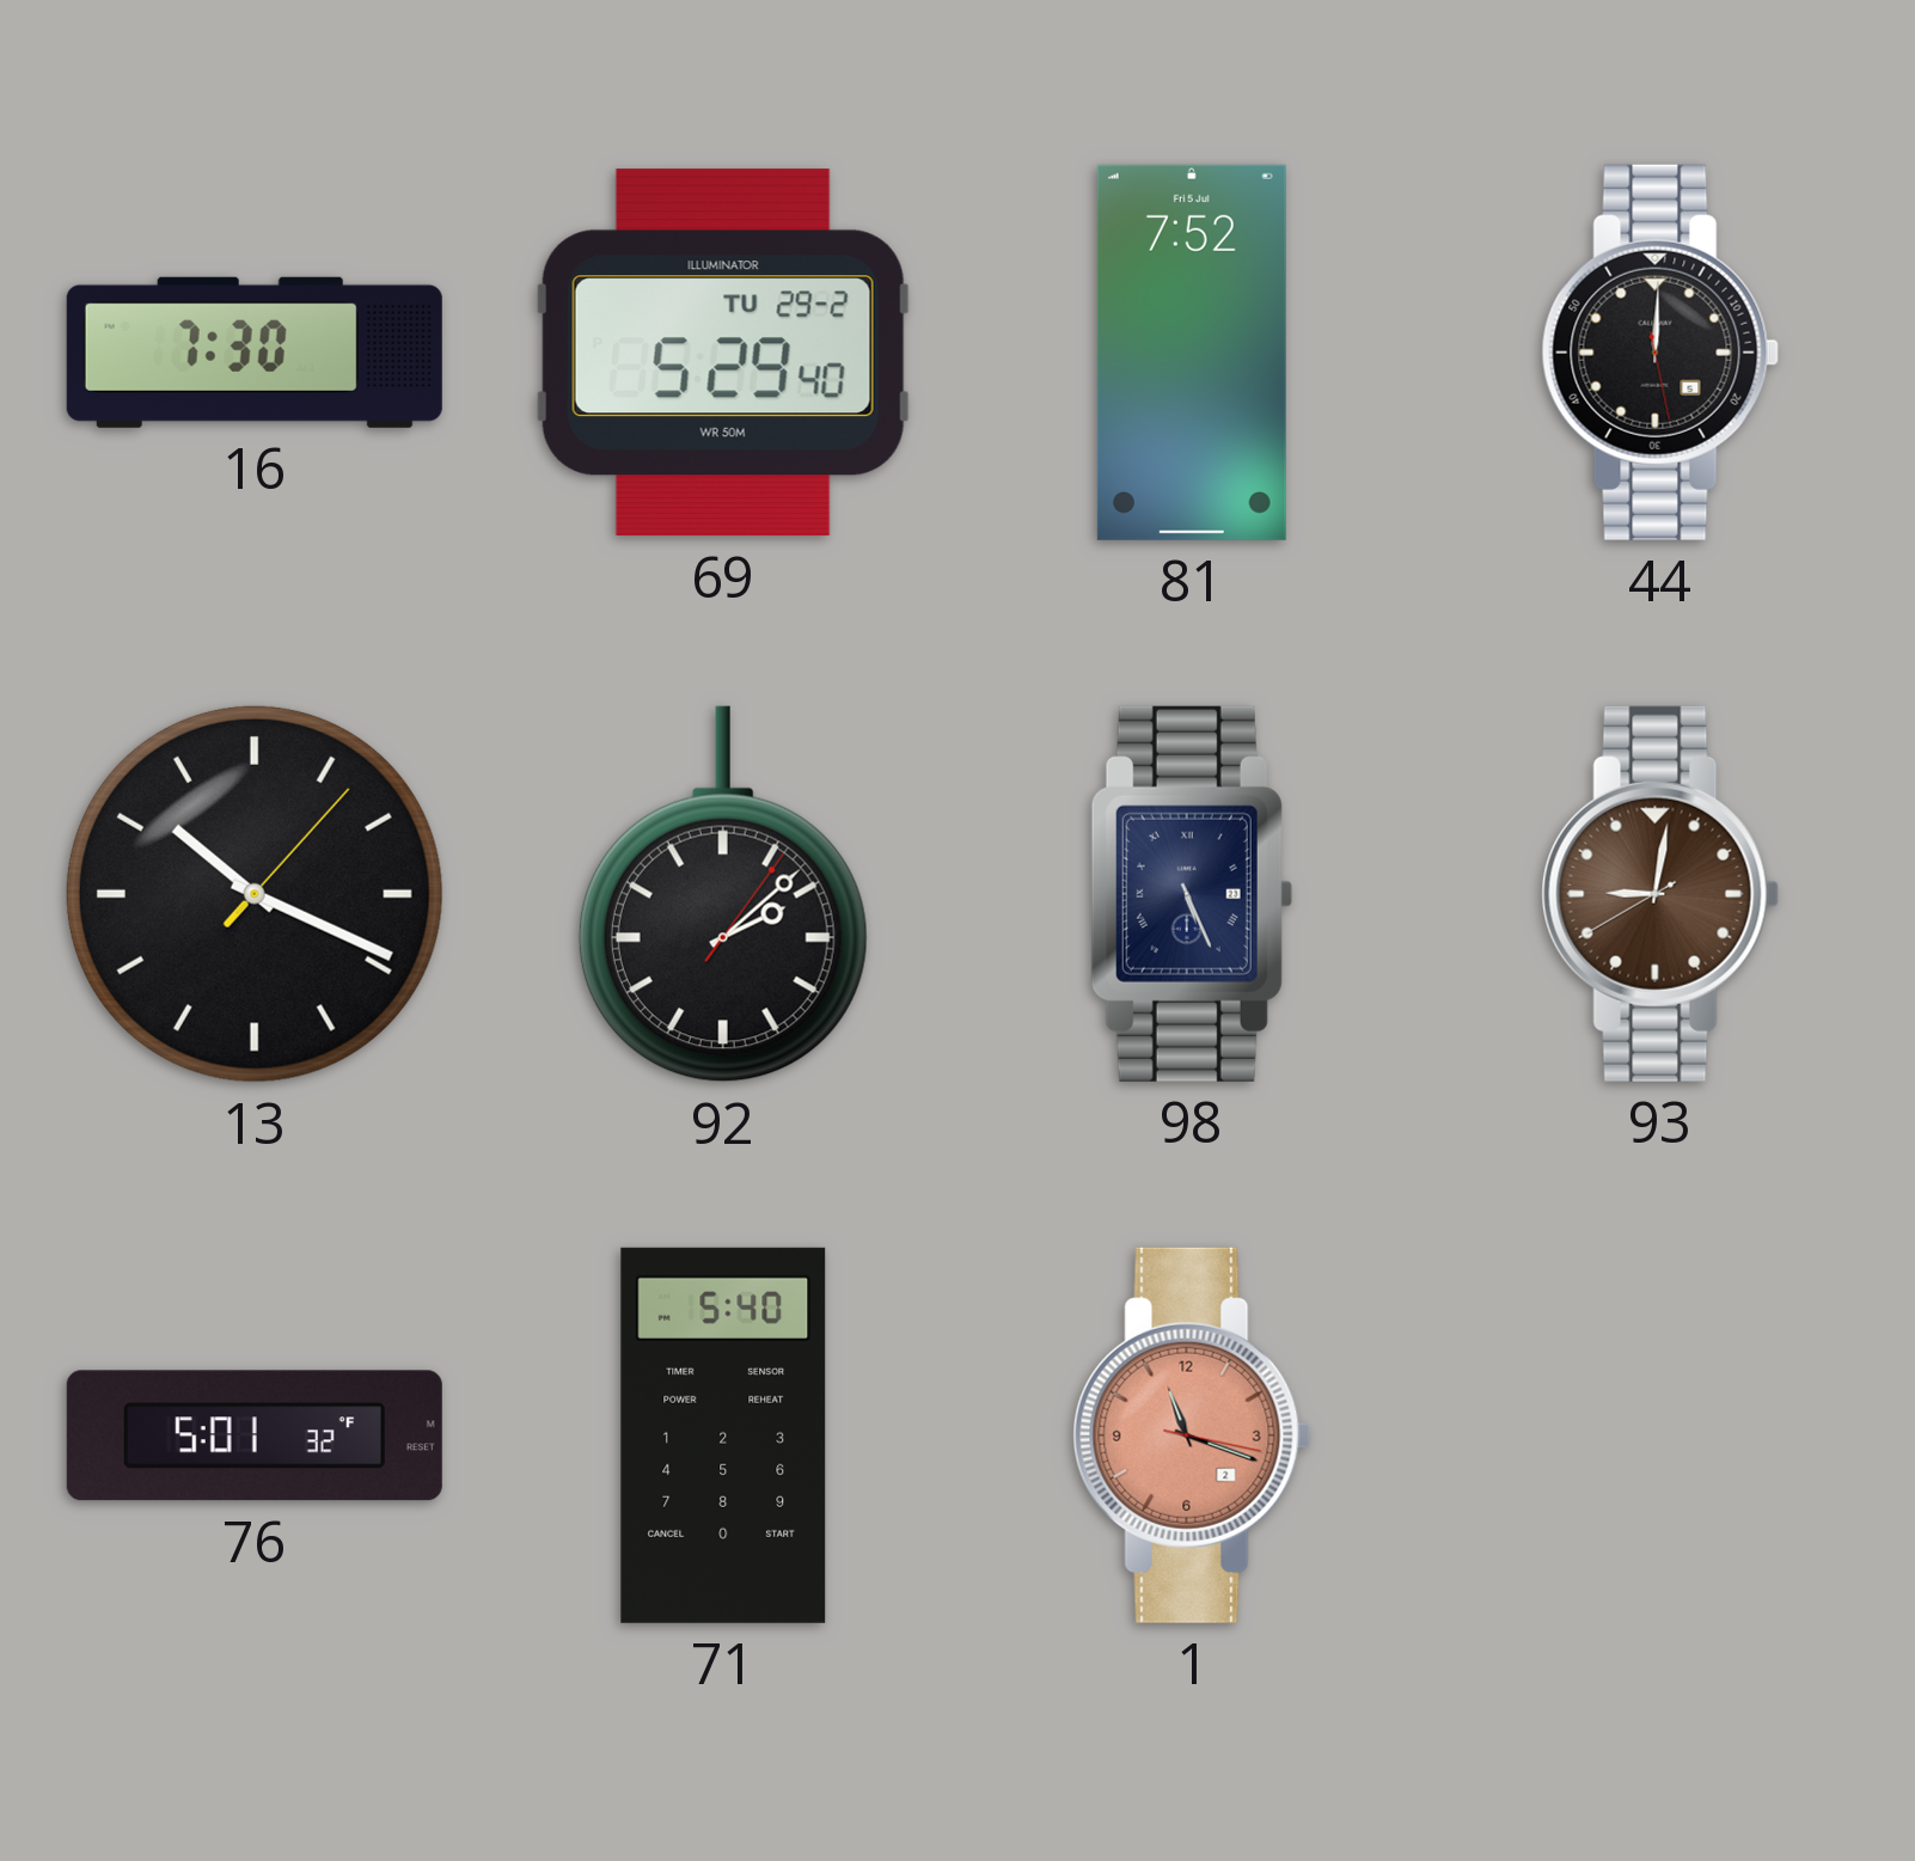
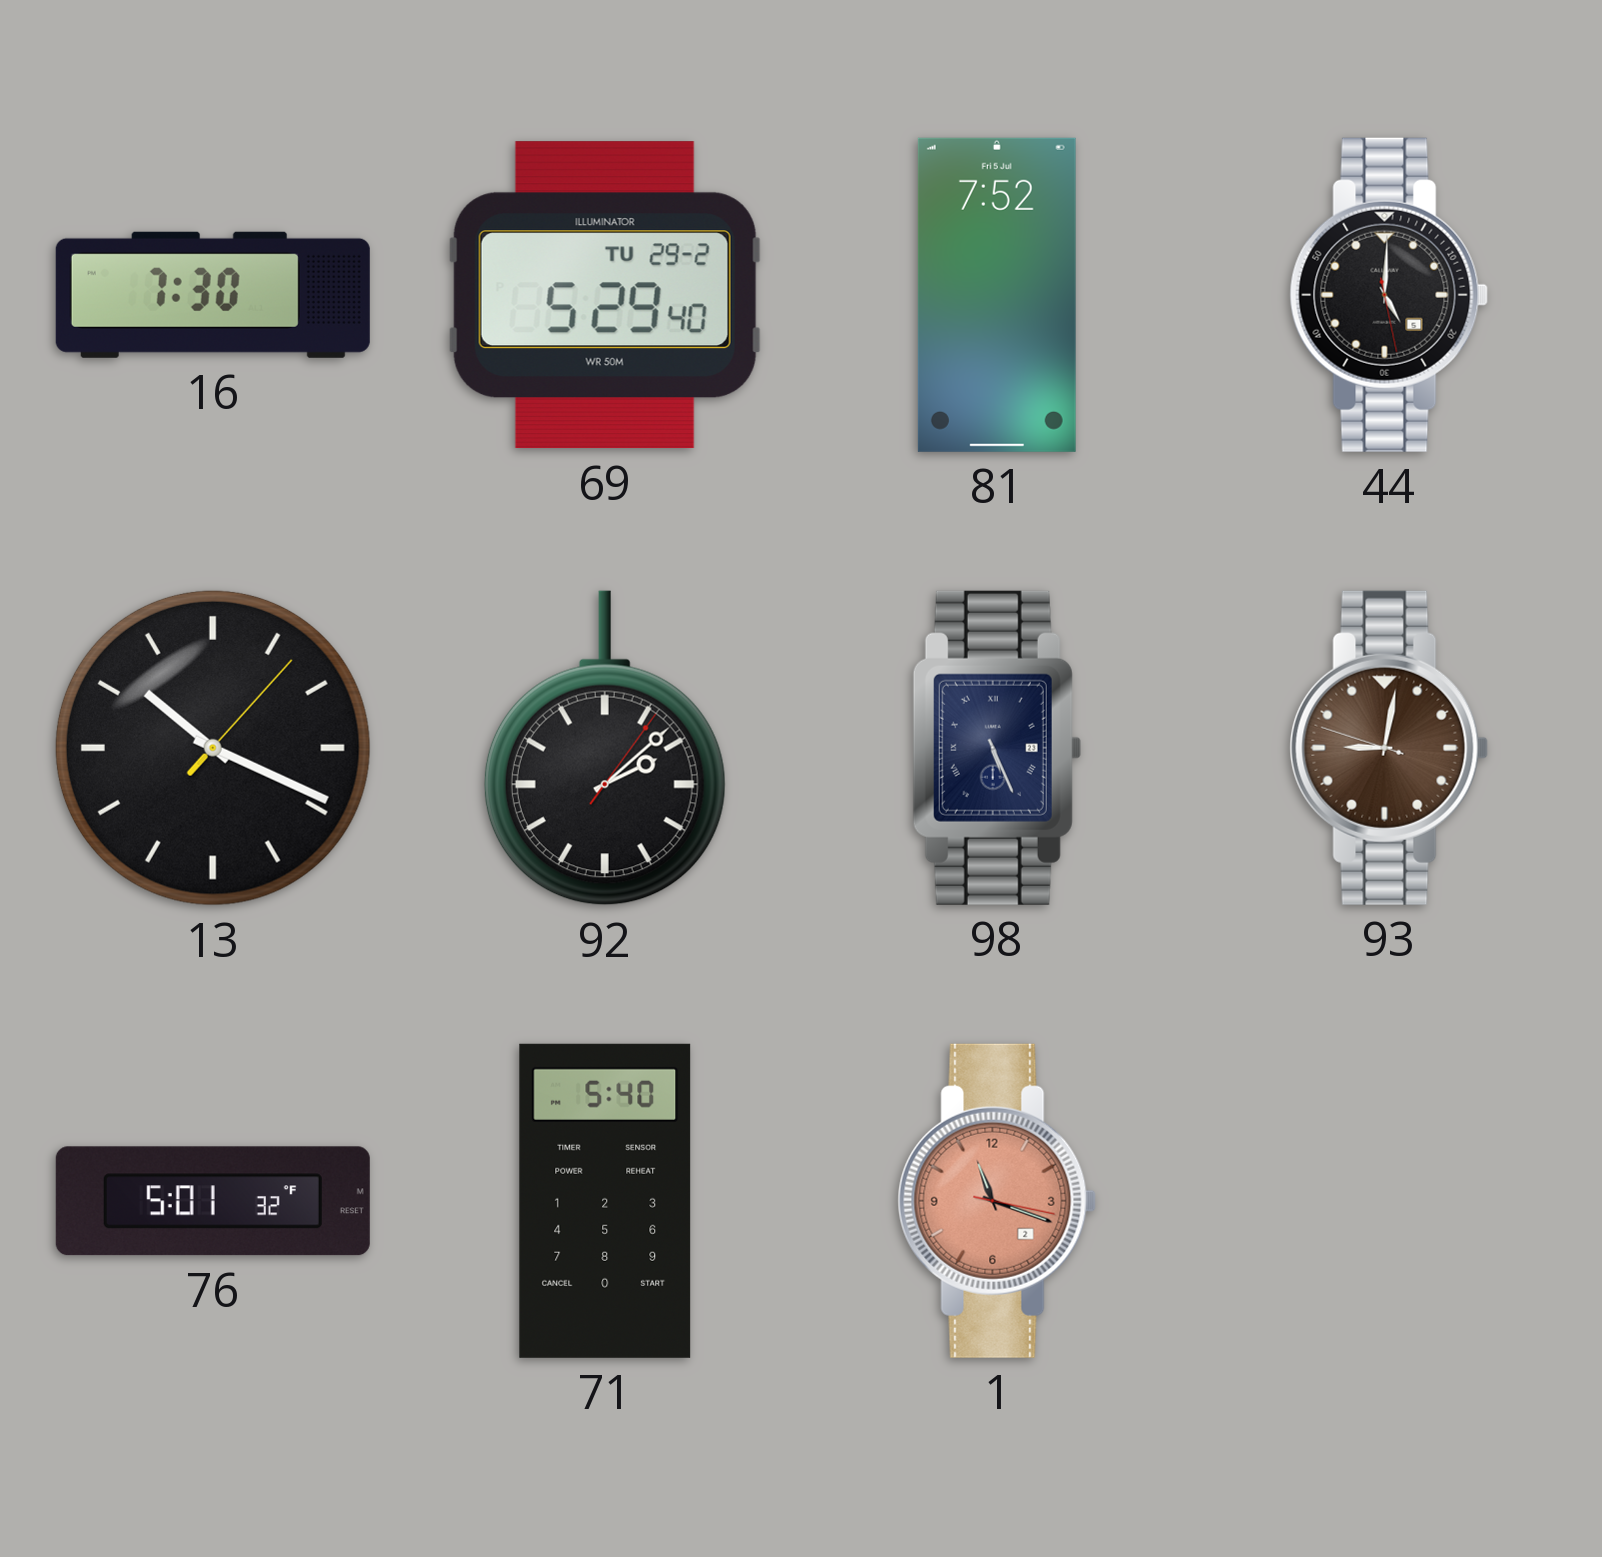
44: 12:00 -> 5:00
93: 9:01:40 -> 9:01:48
